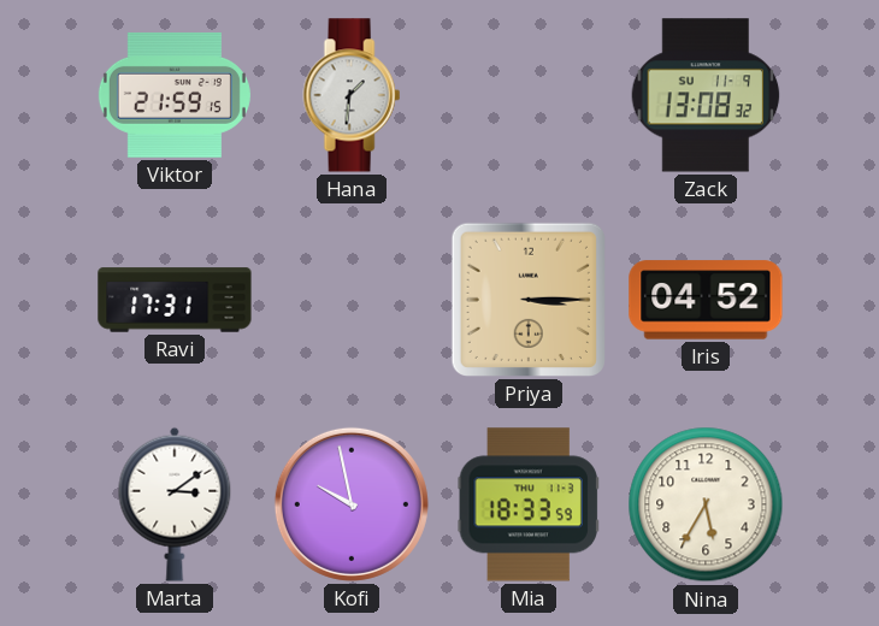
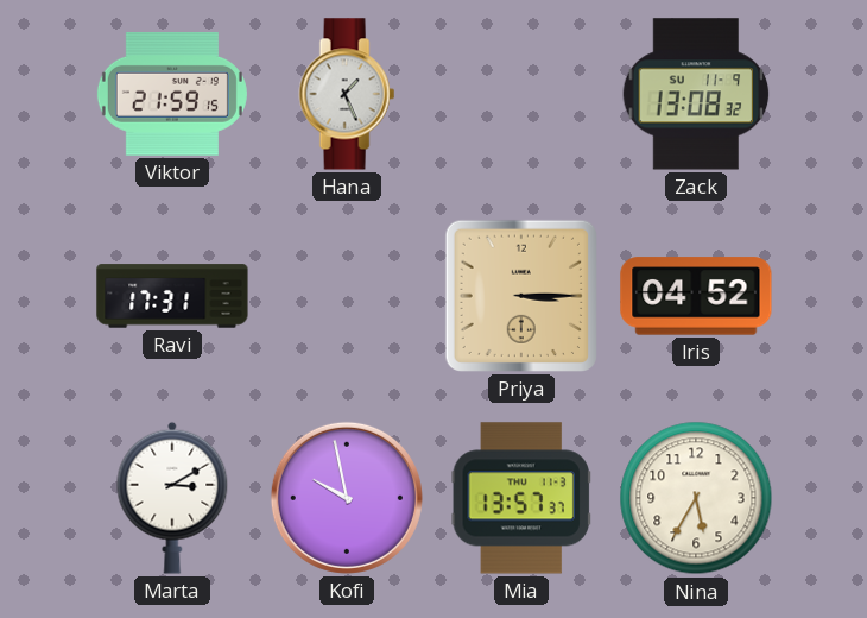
Hana: 1:31 -> 1:26
Marta: 3:09 -> 3:10
Mia: 18:33 -> 13:57
